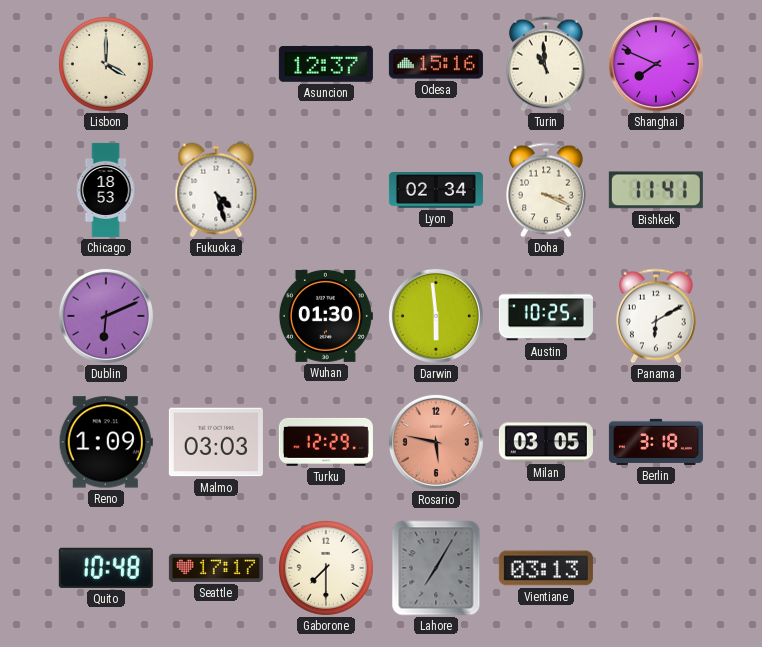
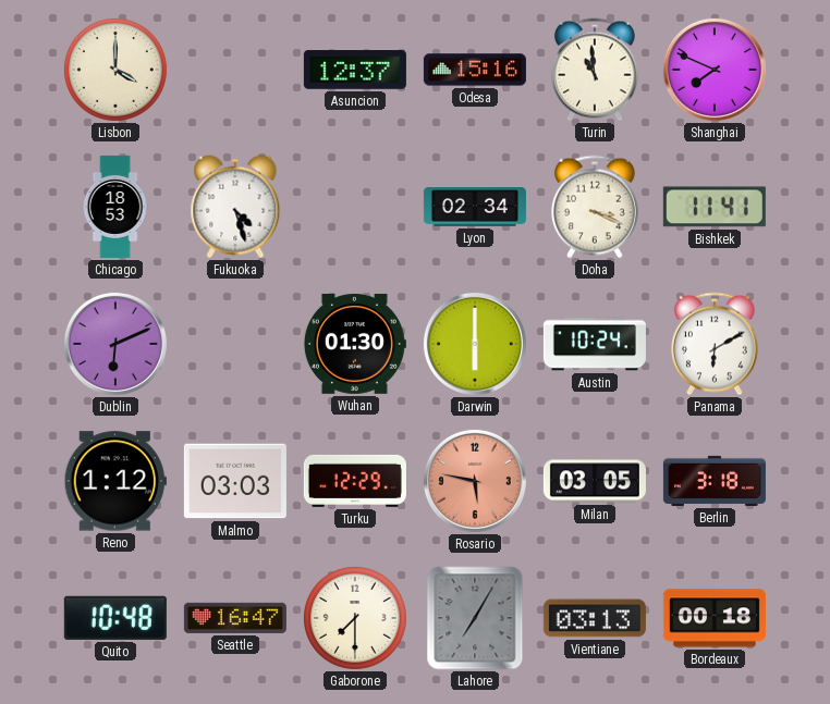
Darwin: 5:59 -> 6:00
Austin: 10:25 -> 10:24
Reno: 1:09 -> 1:12
Seattle: 17:17 -> 16:47
Bordeaux: none -> 00:18
